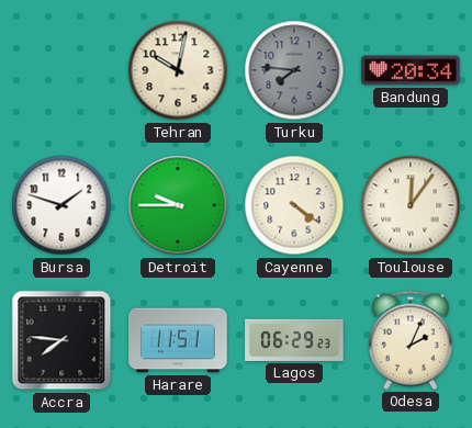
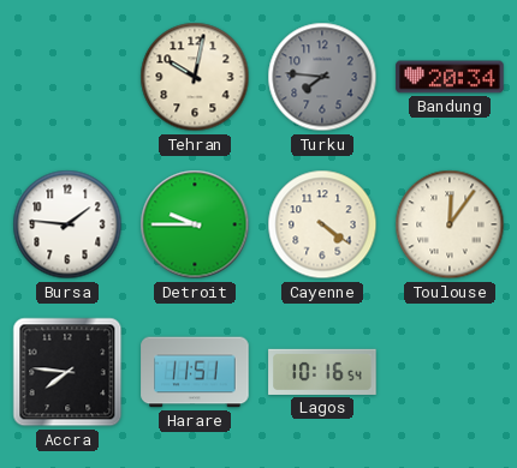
Bursa: 1:48 -> 1:46
Lagos: 06:29 -> 10:16
Odesa: 2:04 -> none
